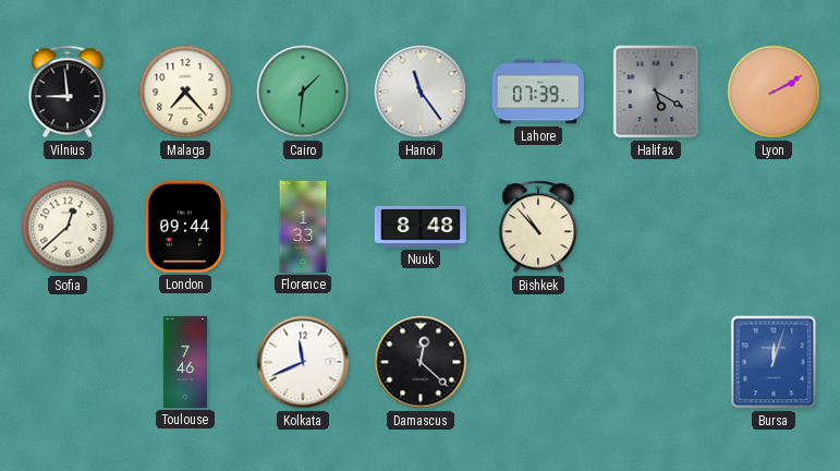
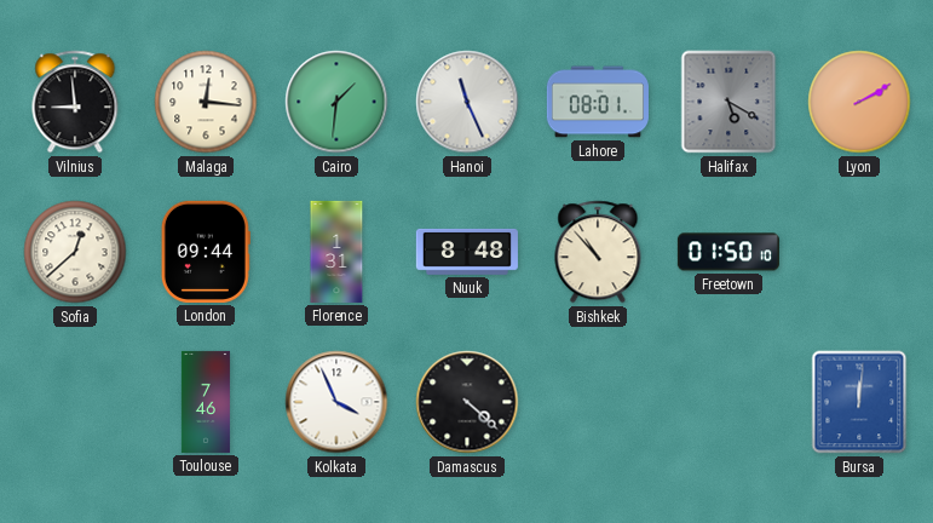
Malaga: 7:23 -> 12:16
Hanoi: 11:24 -> 11:26
Lahore: 07:39 -> 08:01
Florence: 1:33 -> 1:31
Freetown: none -> 01:50
Kolkata: 11:41 -> 3:56
Damascus: 12:22 -> 4:22
Bursa: 12:03 -> 12:01
